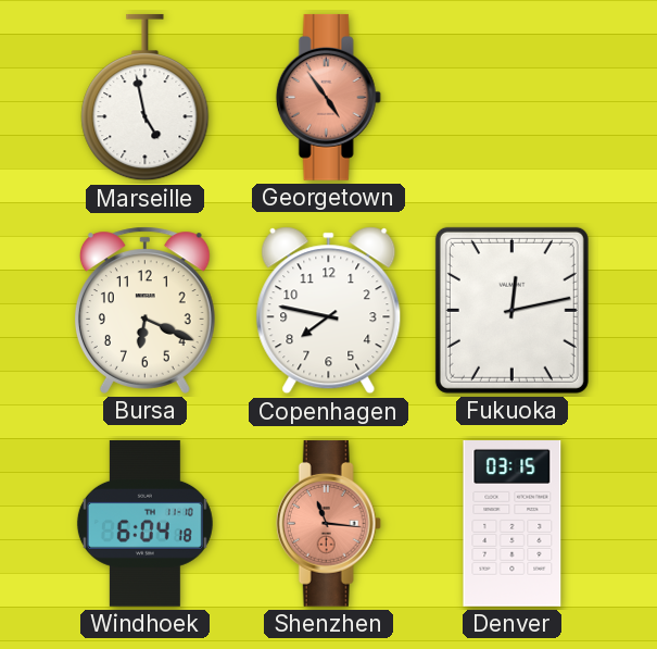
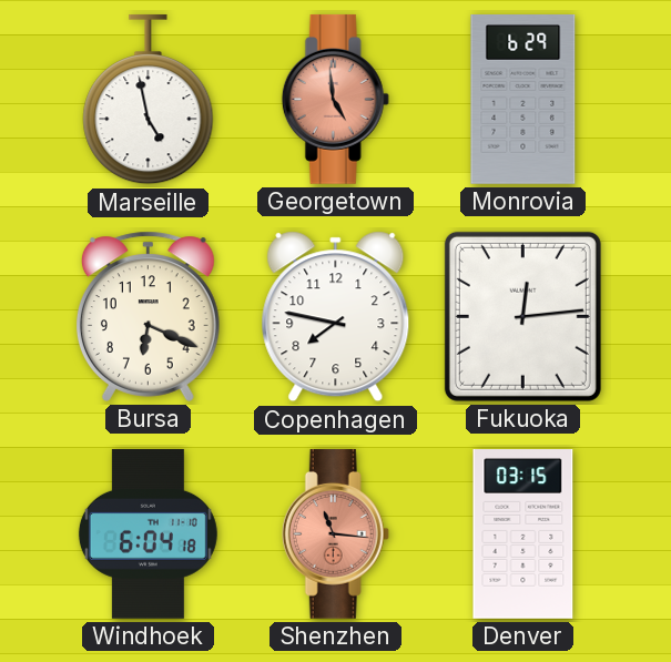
Georgetown: 4:54 -> 4:59
Monrovia: none -> 6:29
Fukuoka: 12:13 -> 12:14
